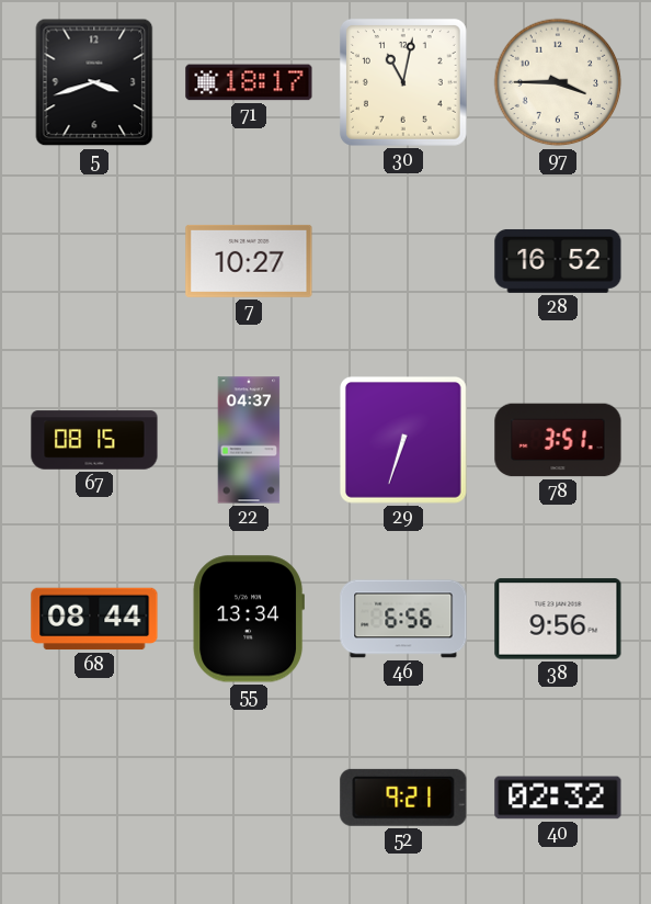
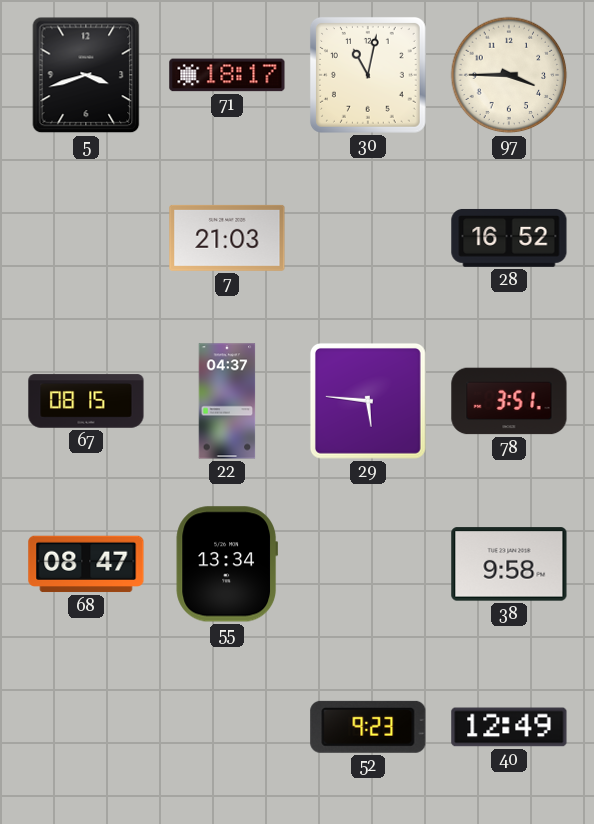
7: 10:27 -> 21:03
29: 6:33 -> 5:46
68: 08:44 -> 08:47
46: 6:56 -> none
38: 9:56 -> 9:58
52: 9:21 -> 9:23
40: 02:32 -> 12:49
